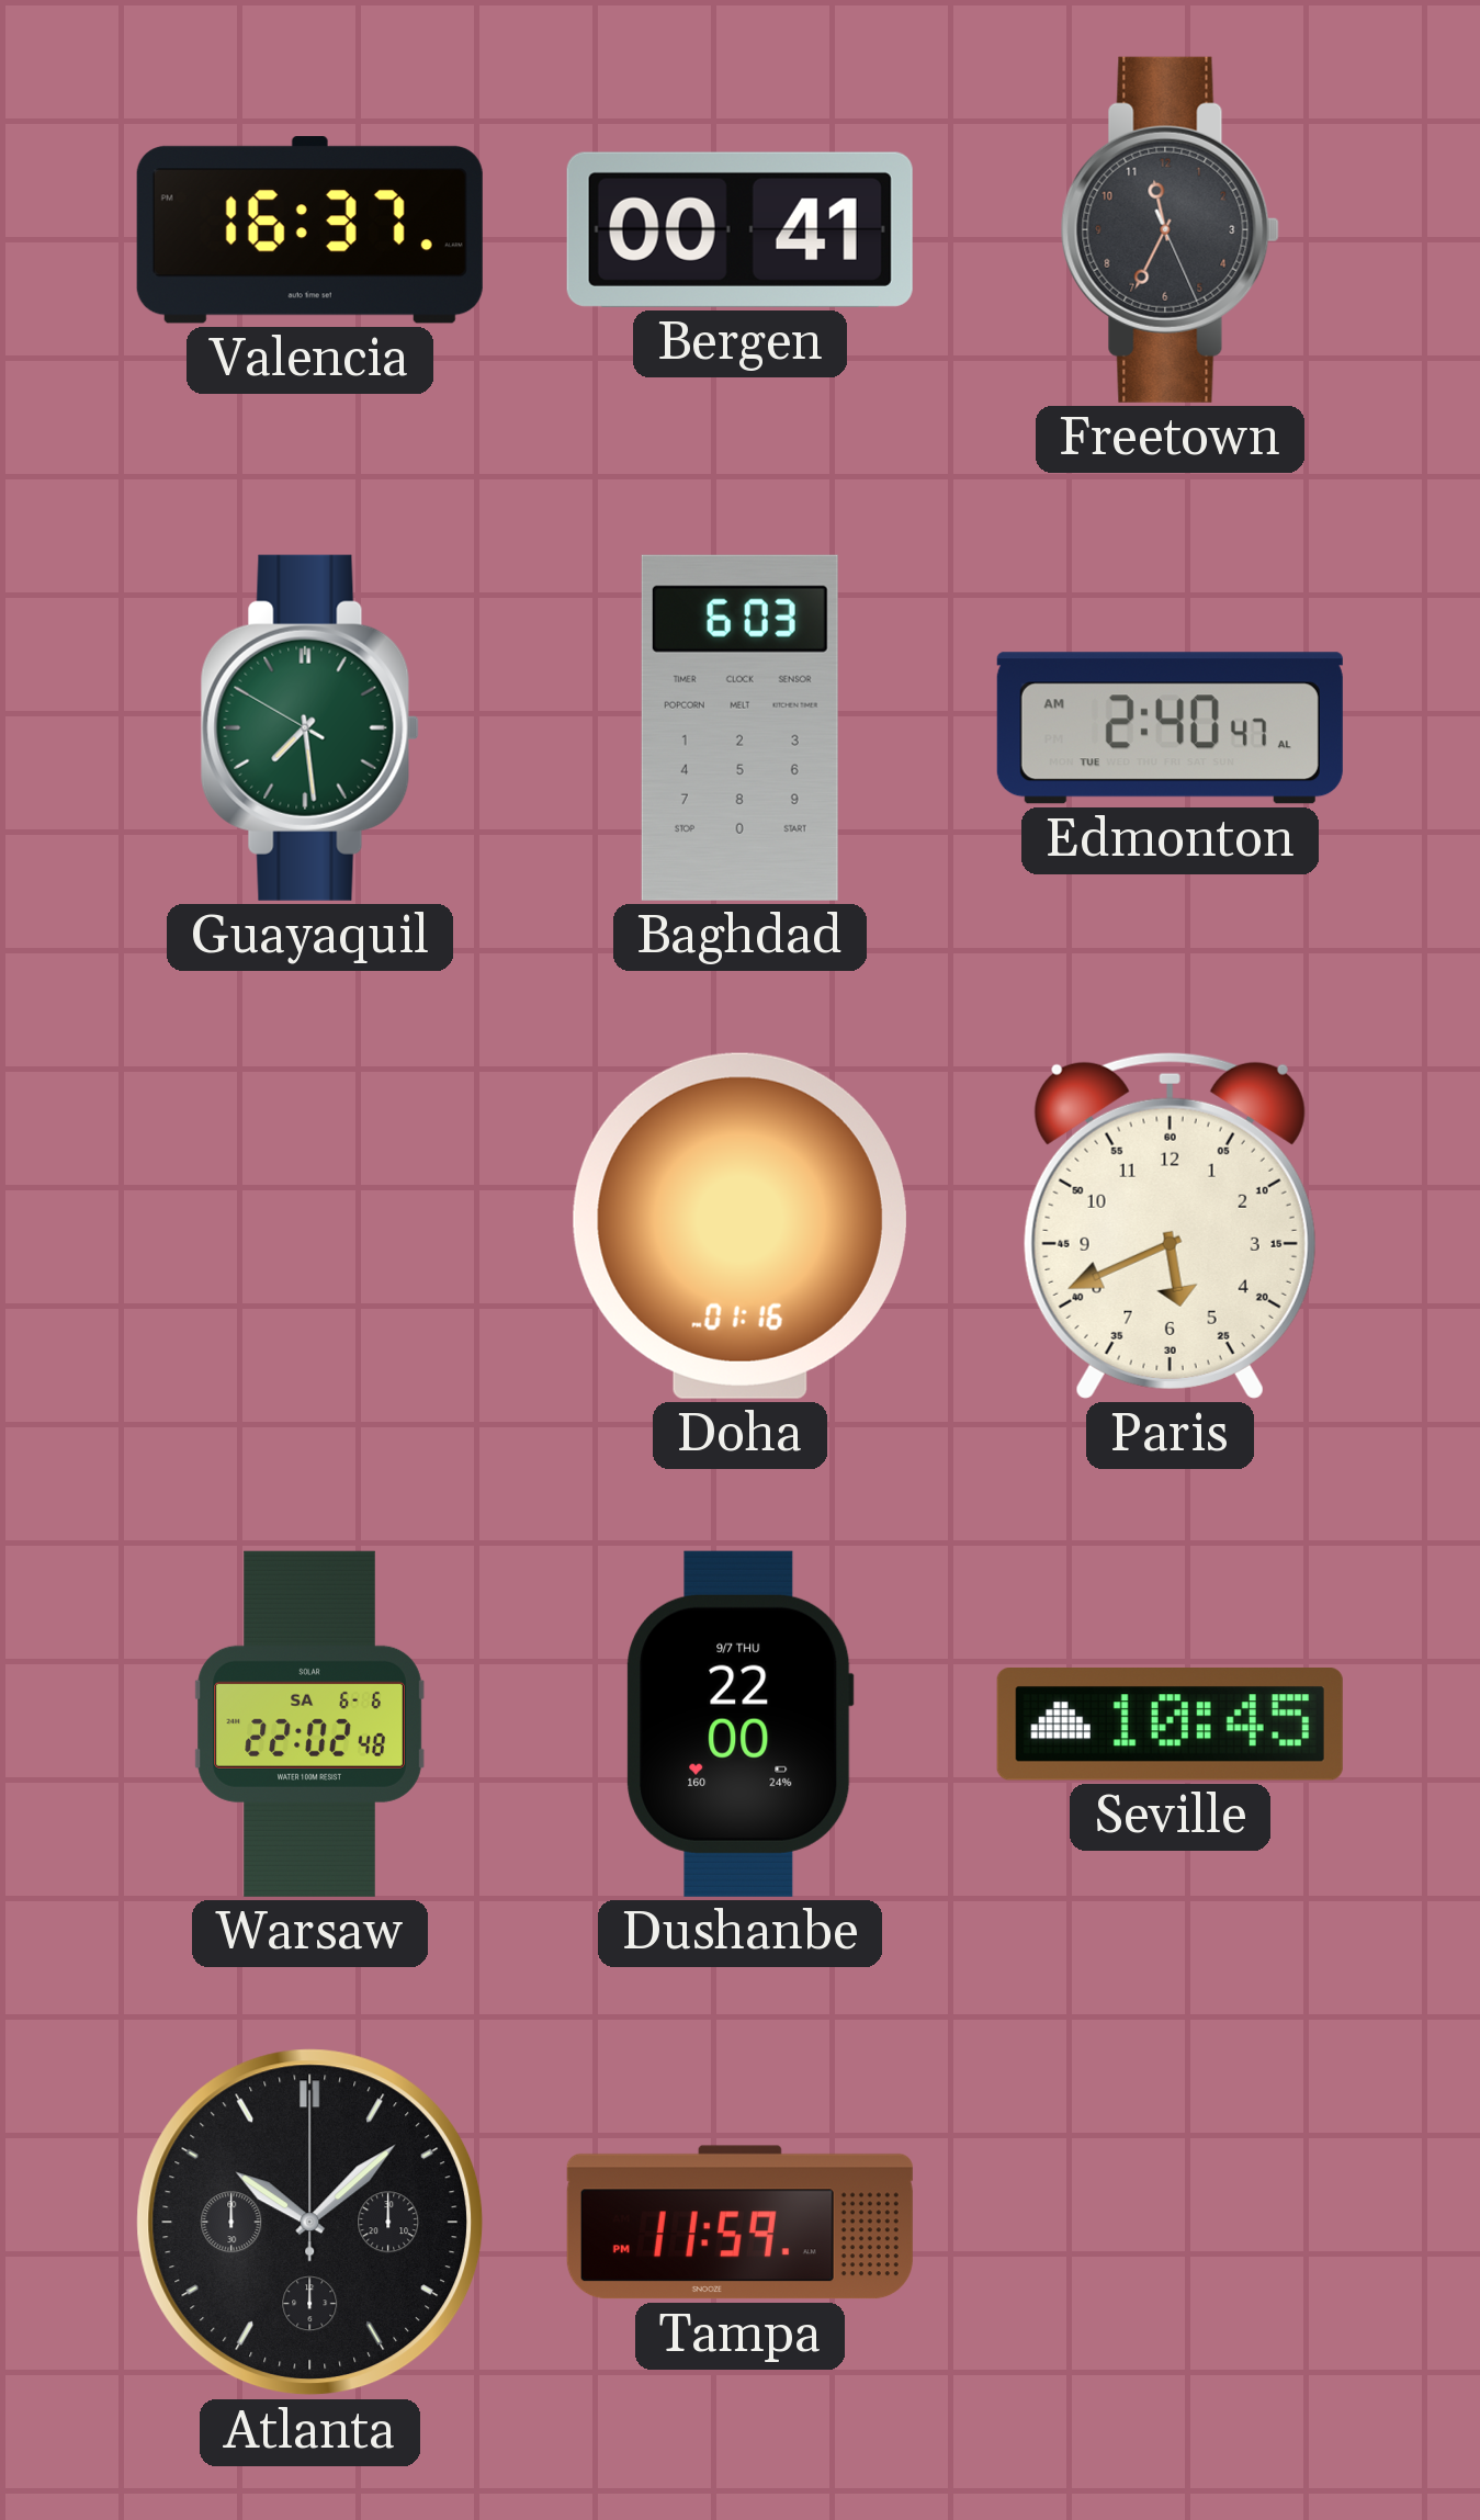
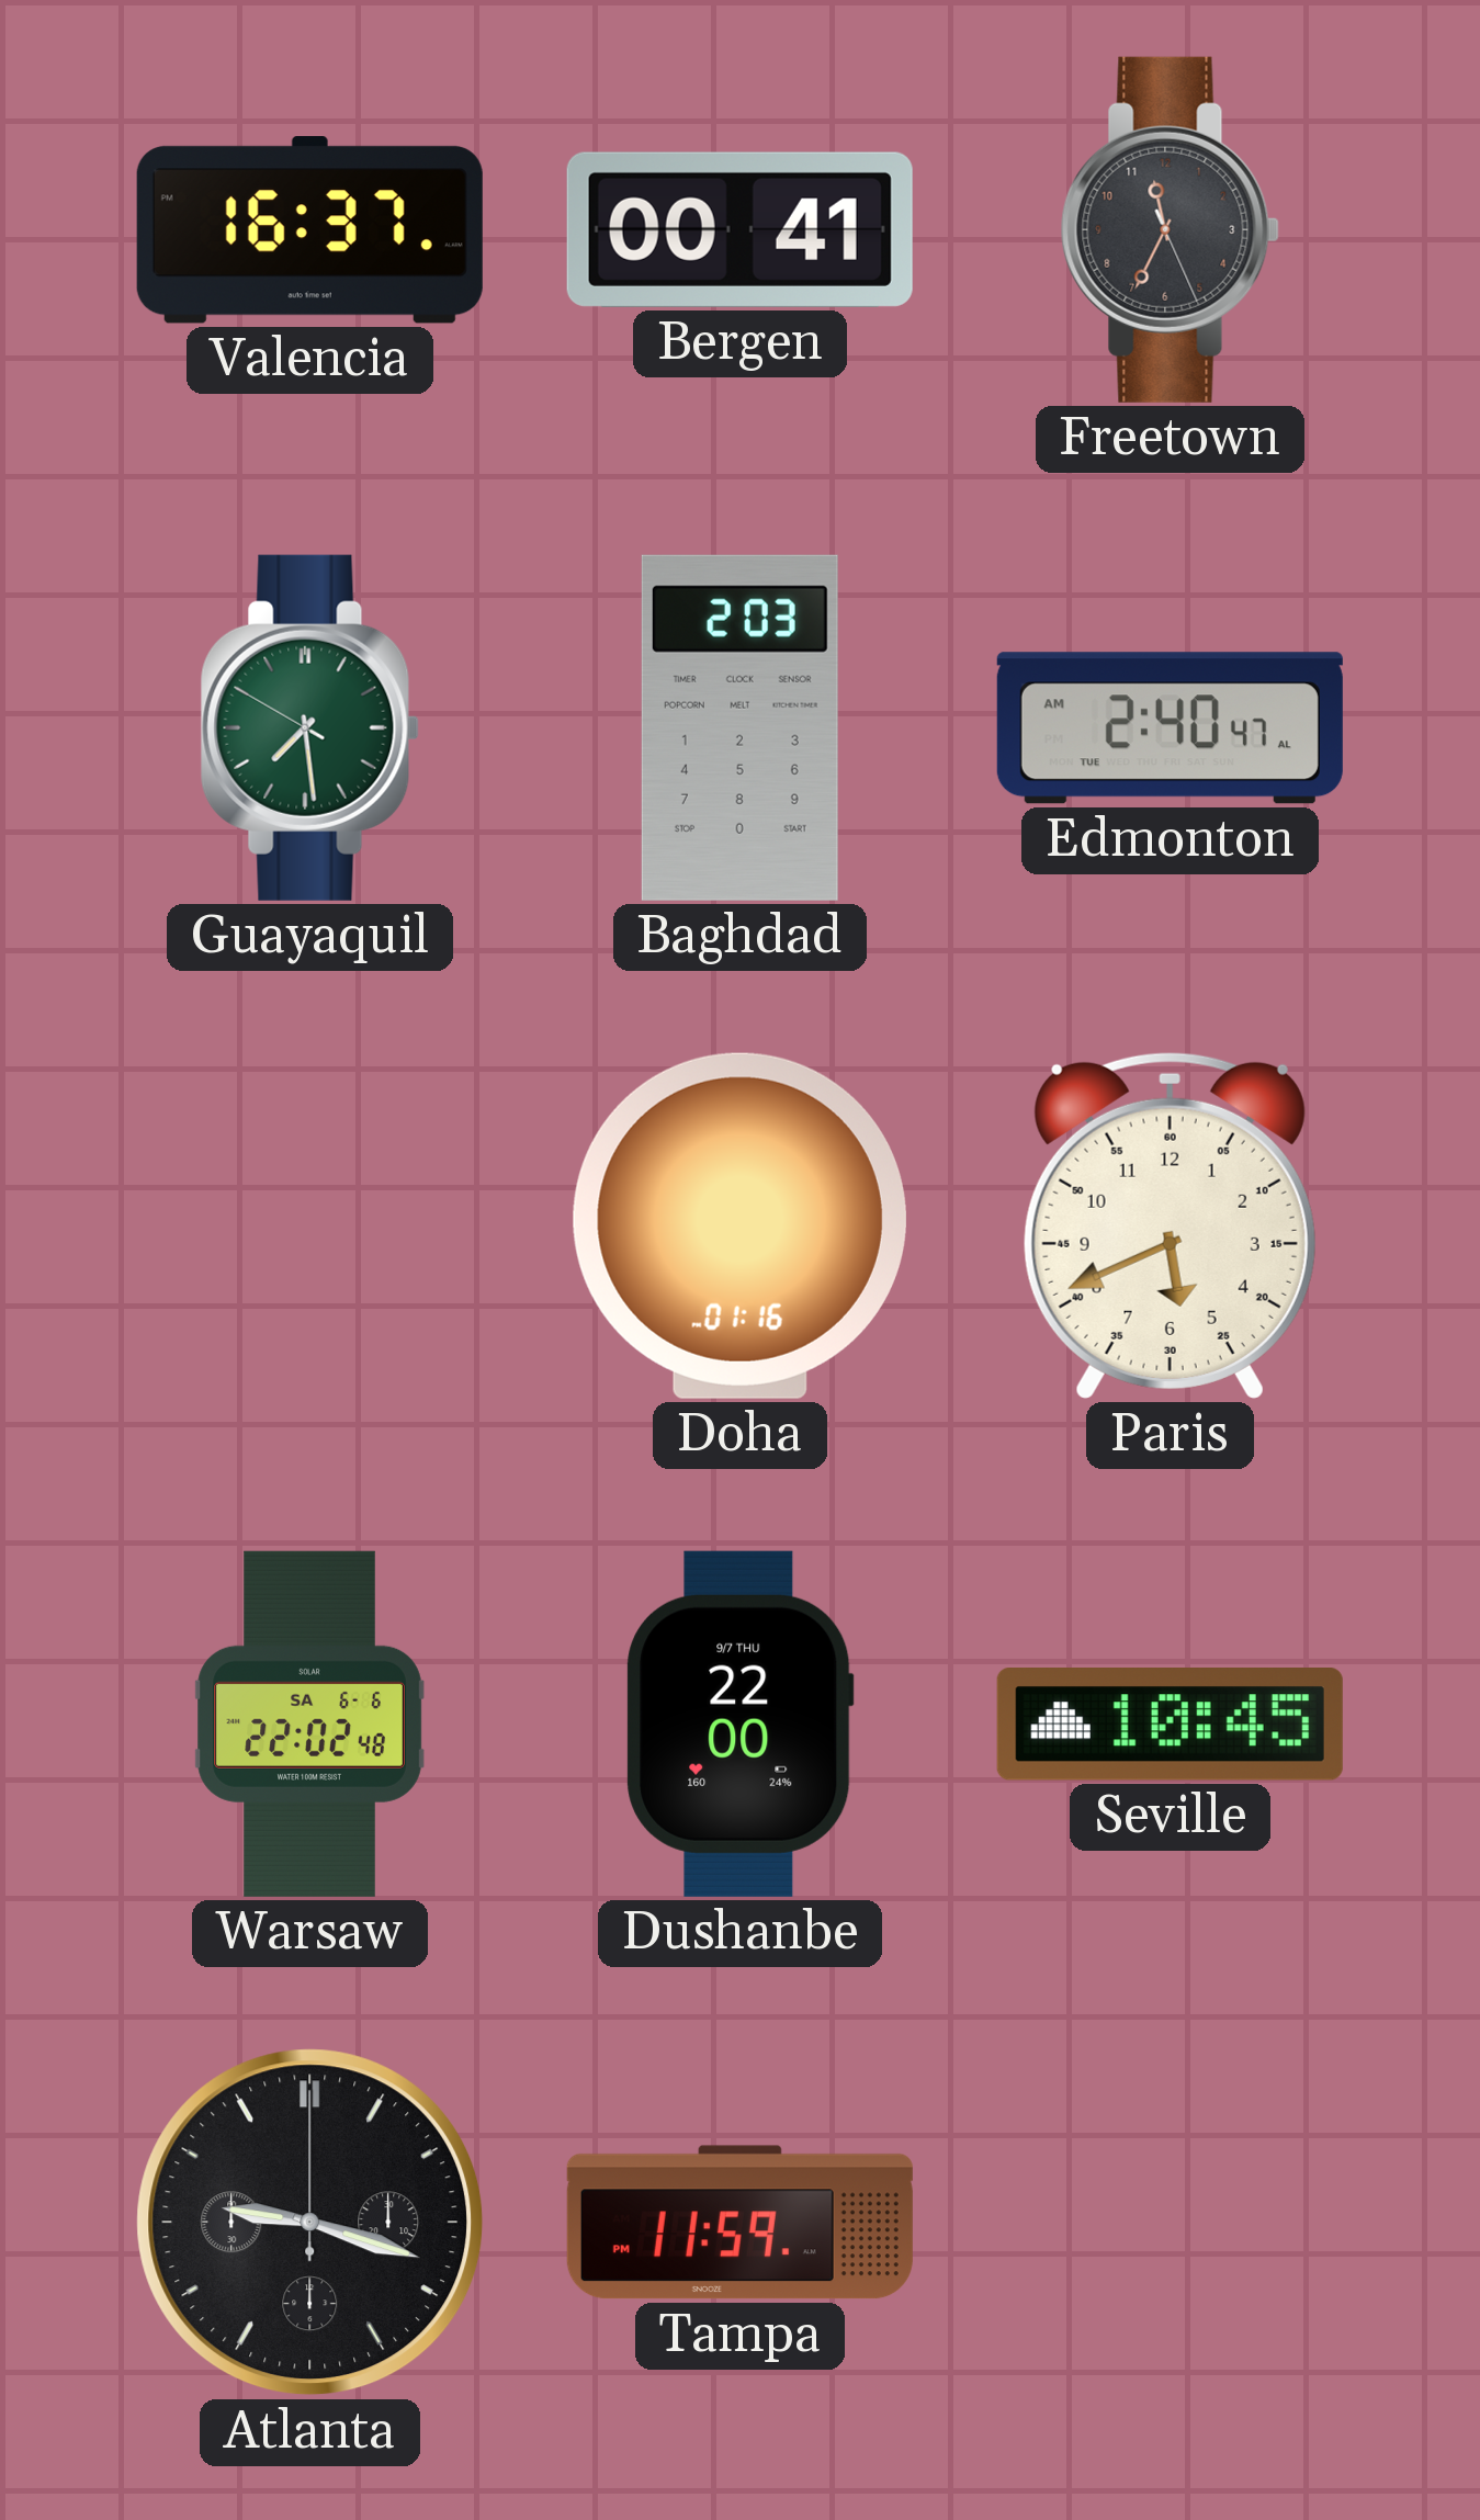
Baghdad: 6:03 -> 2:03
Atlanta: 10:08 -> 9:18
